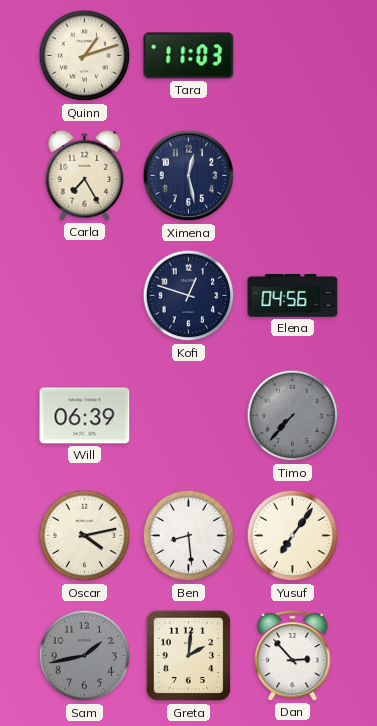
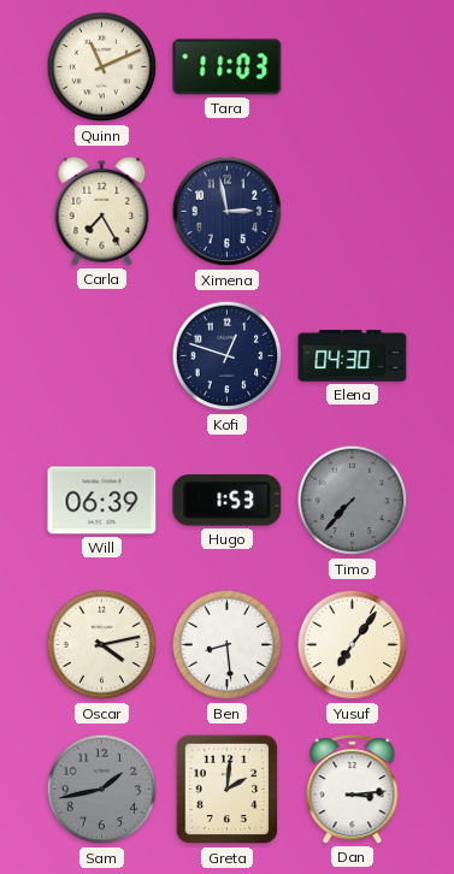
Quinn: 1:12 -> 11:11
Ximena: 12:28 -> 2:58
Elena: 04:56 -> 04:30
Hugo: none -> 1:53
Dan: 2:53 -> 3:14
